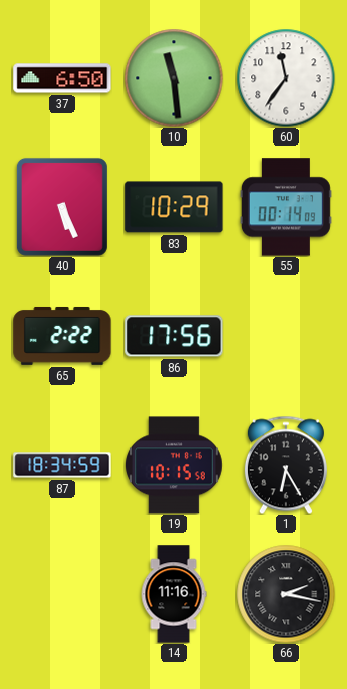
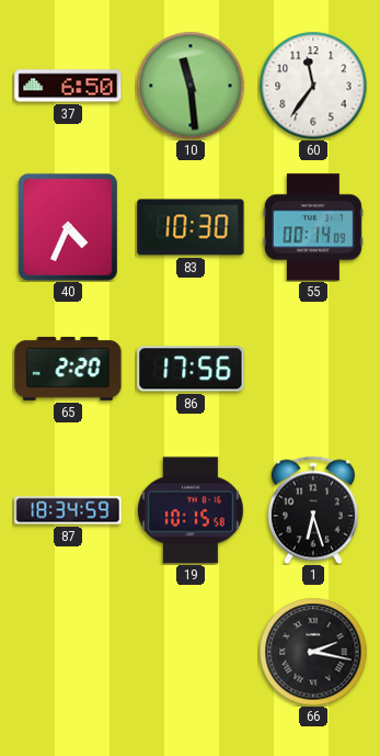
40: 5:26 -> 4:34
83: 10:29 -> 10:30
65: 2:22 -> 2:20
1: 6:25 -> 6:27
14: 11:16 -> none
